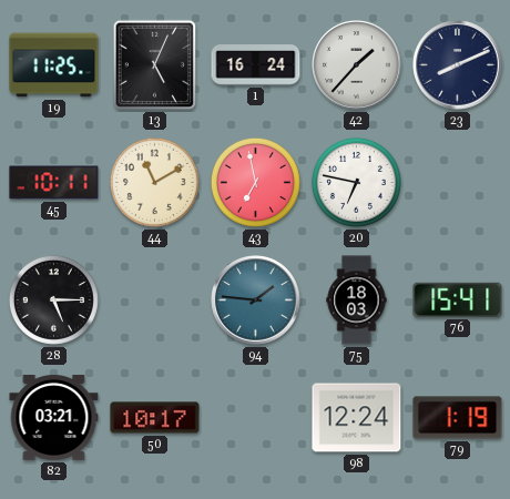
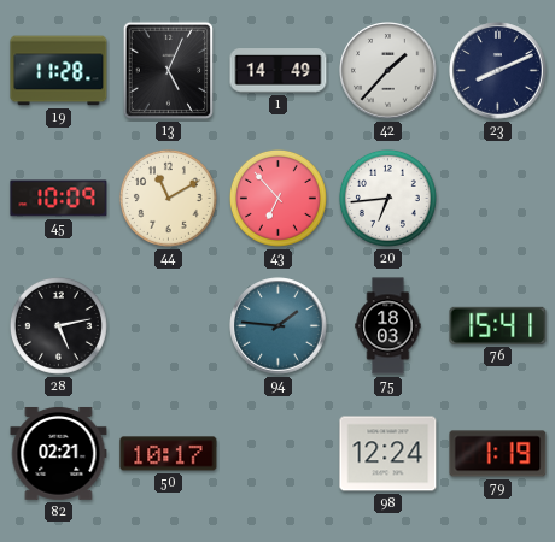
19: 11:25 -> 11:28
1: 16:24 -> 14:49
45: 10:11 -> 10:09
43: 6:58 -> 6:53
20: 6:47 -> 6:44
28: 5:15 -> 5:13
82: 03:21 -> 02:21
